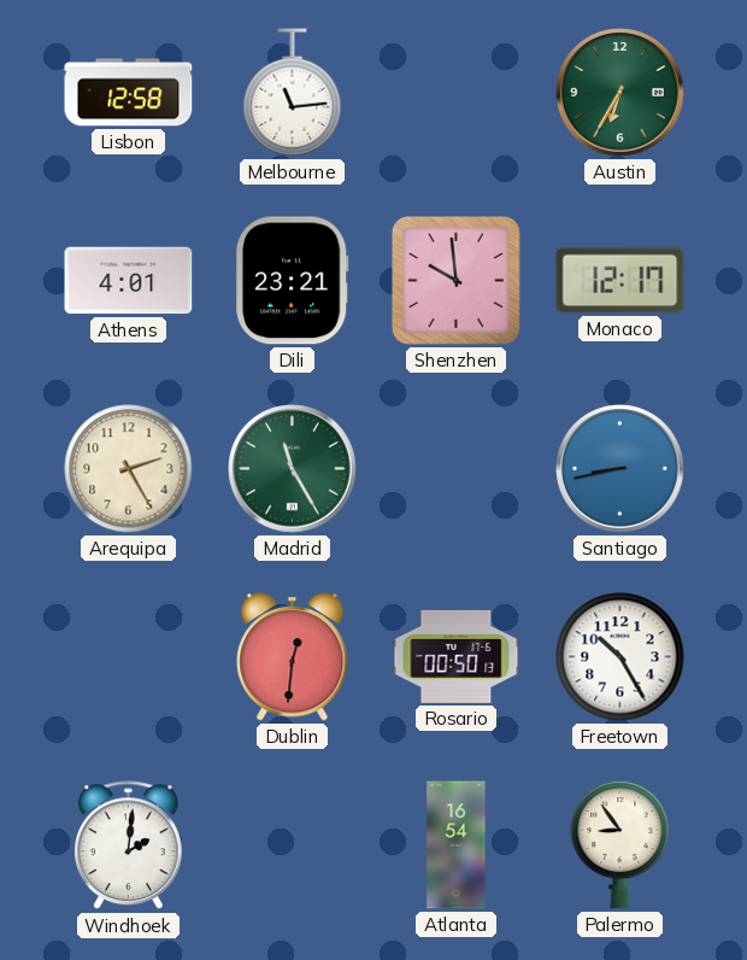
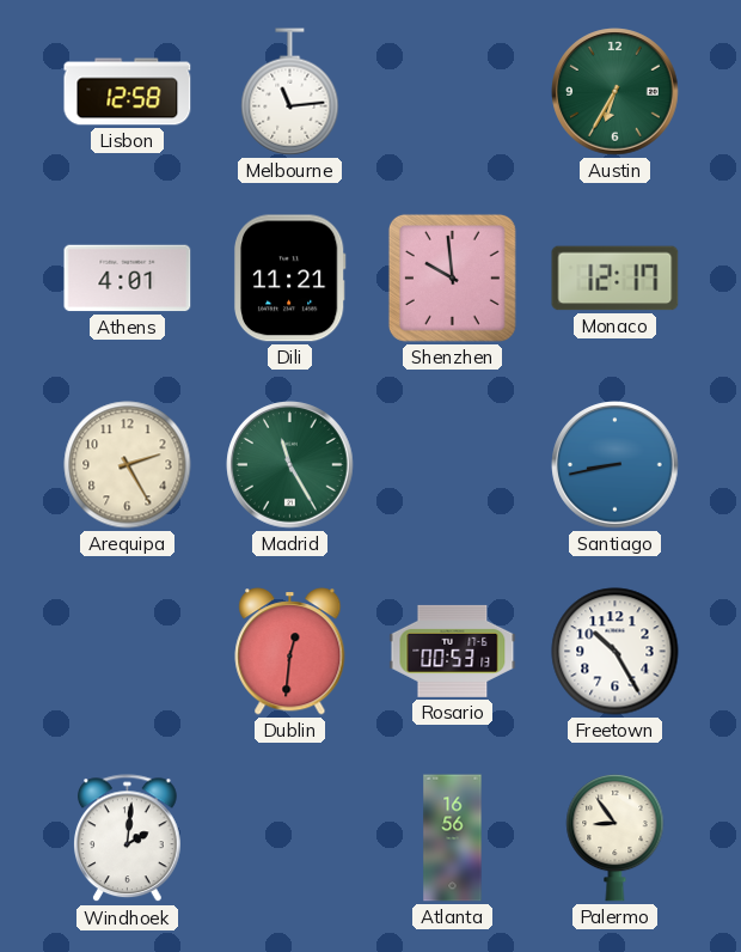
Dili: 23:21 -> 11:21
Rosario: 00:50 -> 00:53
Atlanta: 16:54 -> 16:56
